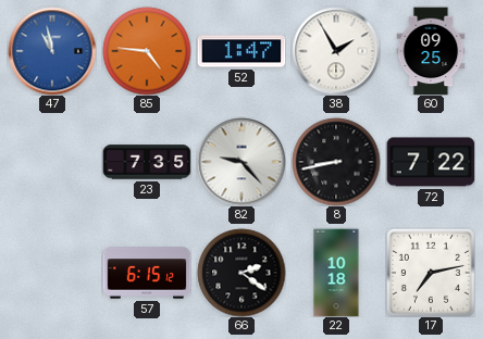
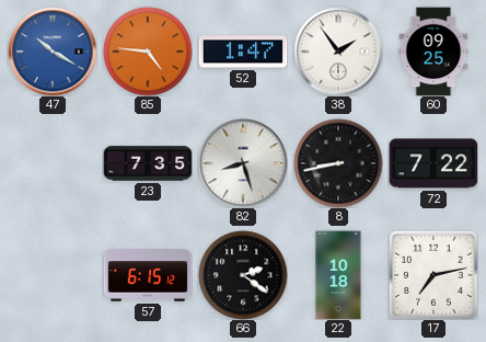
47: 10:58 -> 10:20
38: 1:55 -> 1:54
82: 9:23 -> 8:27
